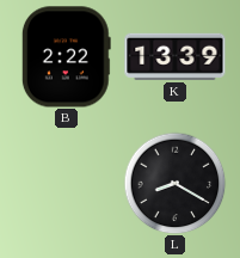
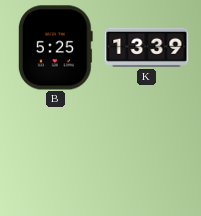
B: 2:22 -> 5:25
L: 8:20 -> none
